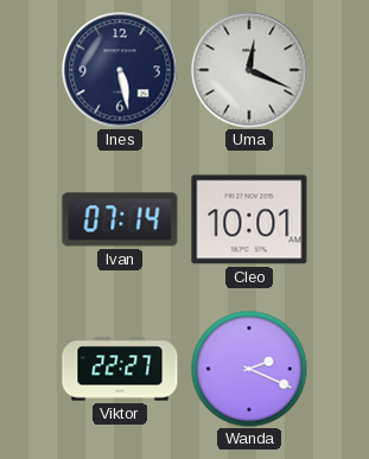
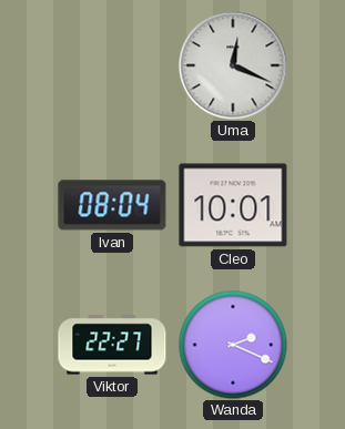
Ines: 5:28 -> none
Ivan: 07:14 -> 08:04
